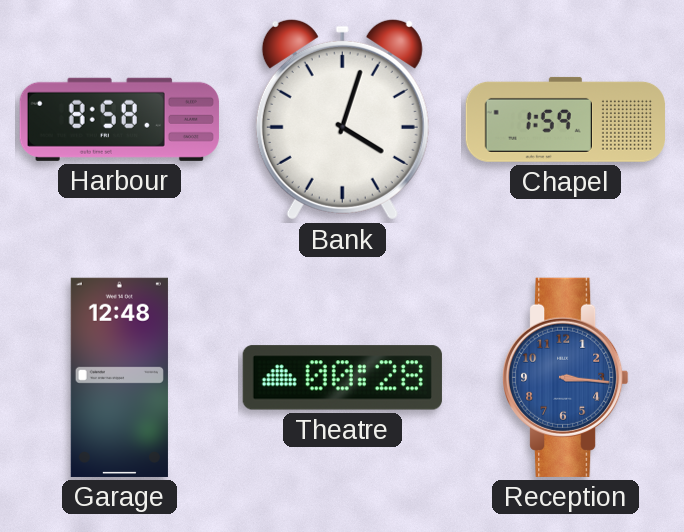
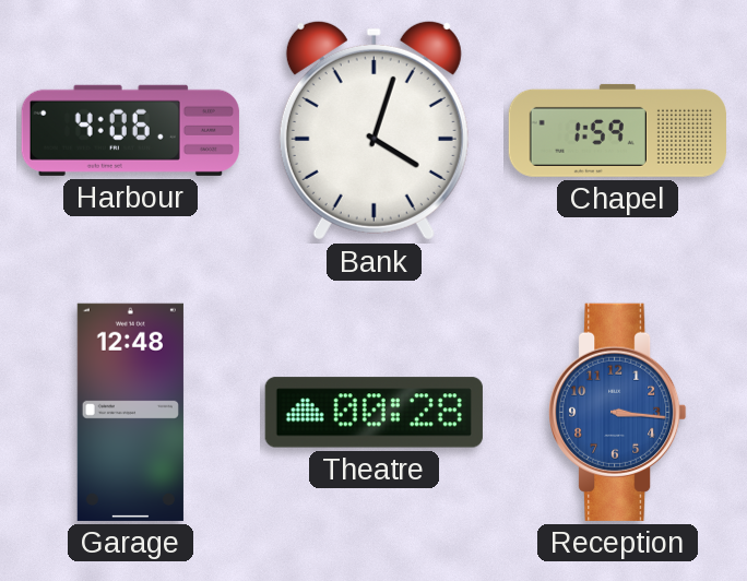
Harbour: 8:58 -> 4:06
